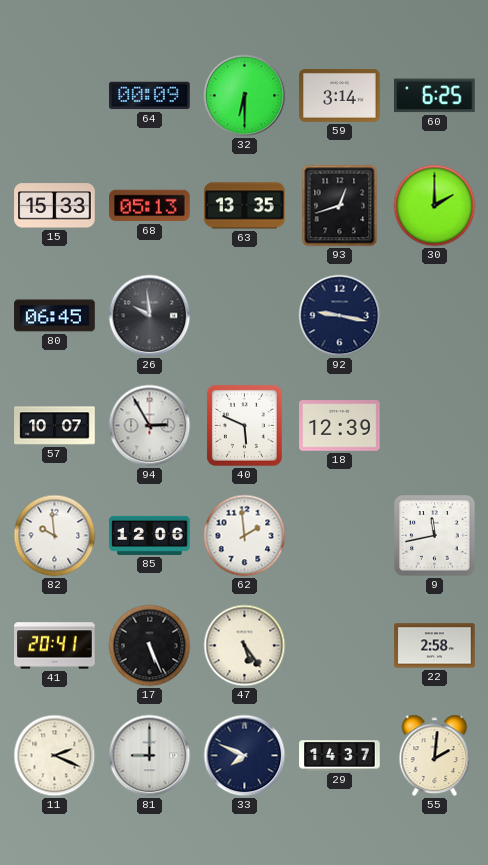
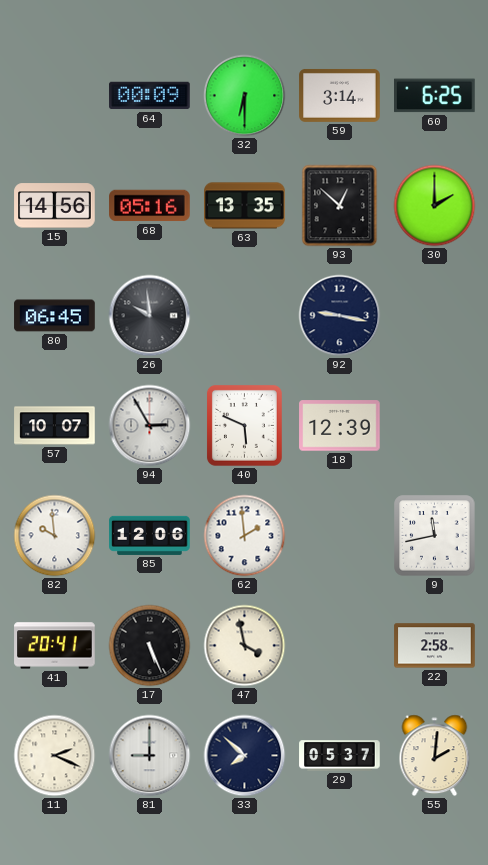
15: 15:33 -> 14:56
68: 05:13 -> 05:16
93: 12:42 -> 12:52
47: 5:24 -> 3:58
33: 7:49 -> 7:52
29: 14:37 -> 05:37
